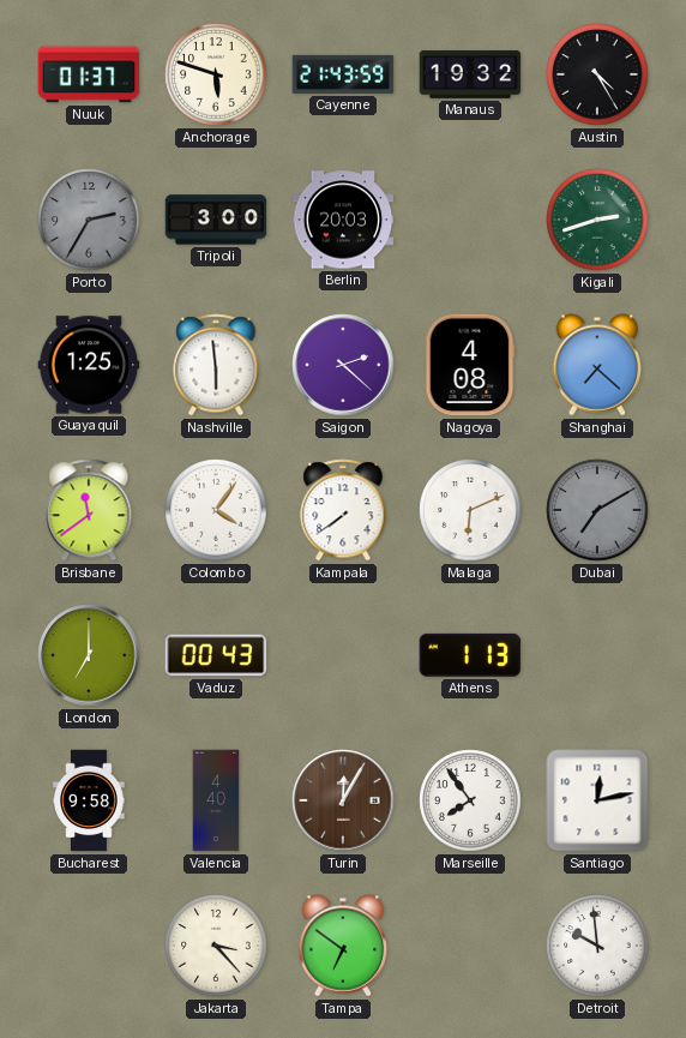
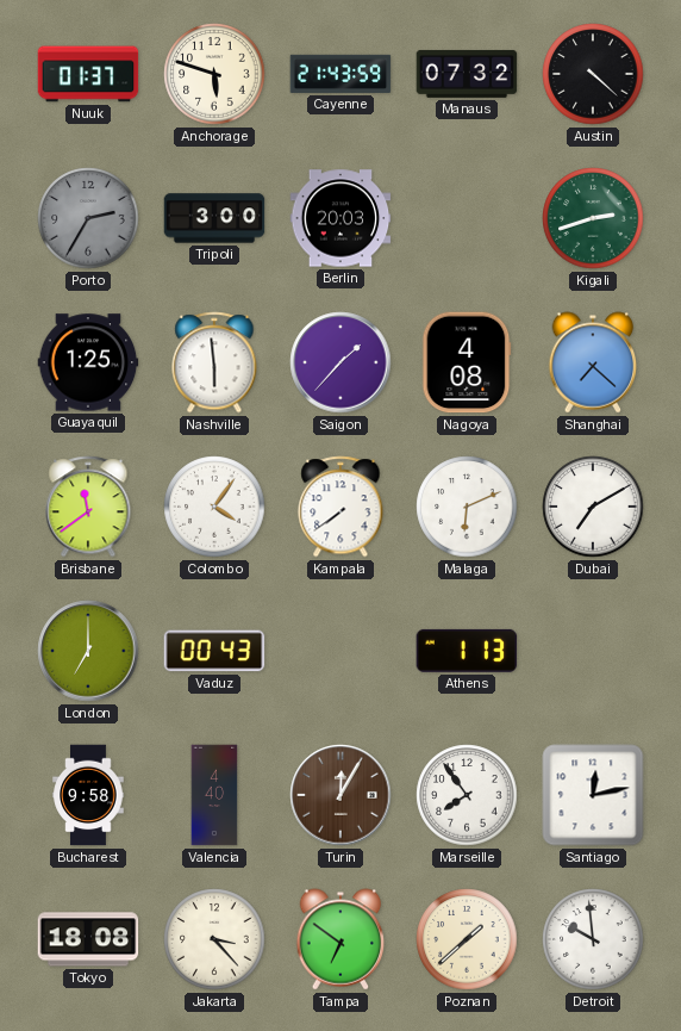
Manaus: 19:32 -> 07:32
Austin: 4:25 -> 4:22
Saigon: 2:22 -> 1:37
Dubai dial: grey -> white
Tokyo: none -> 18:08
Poznan: none -> 1:38
